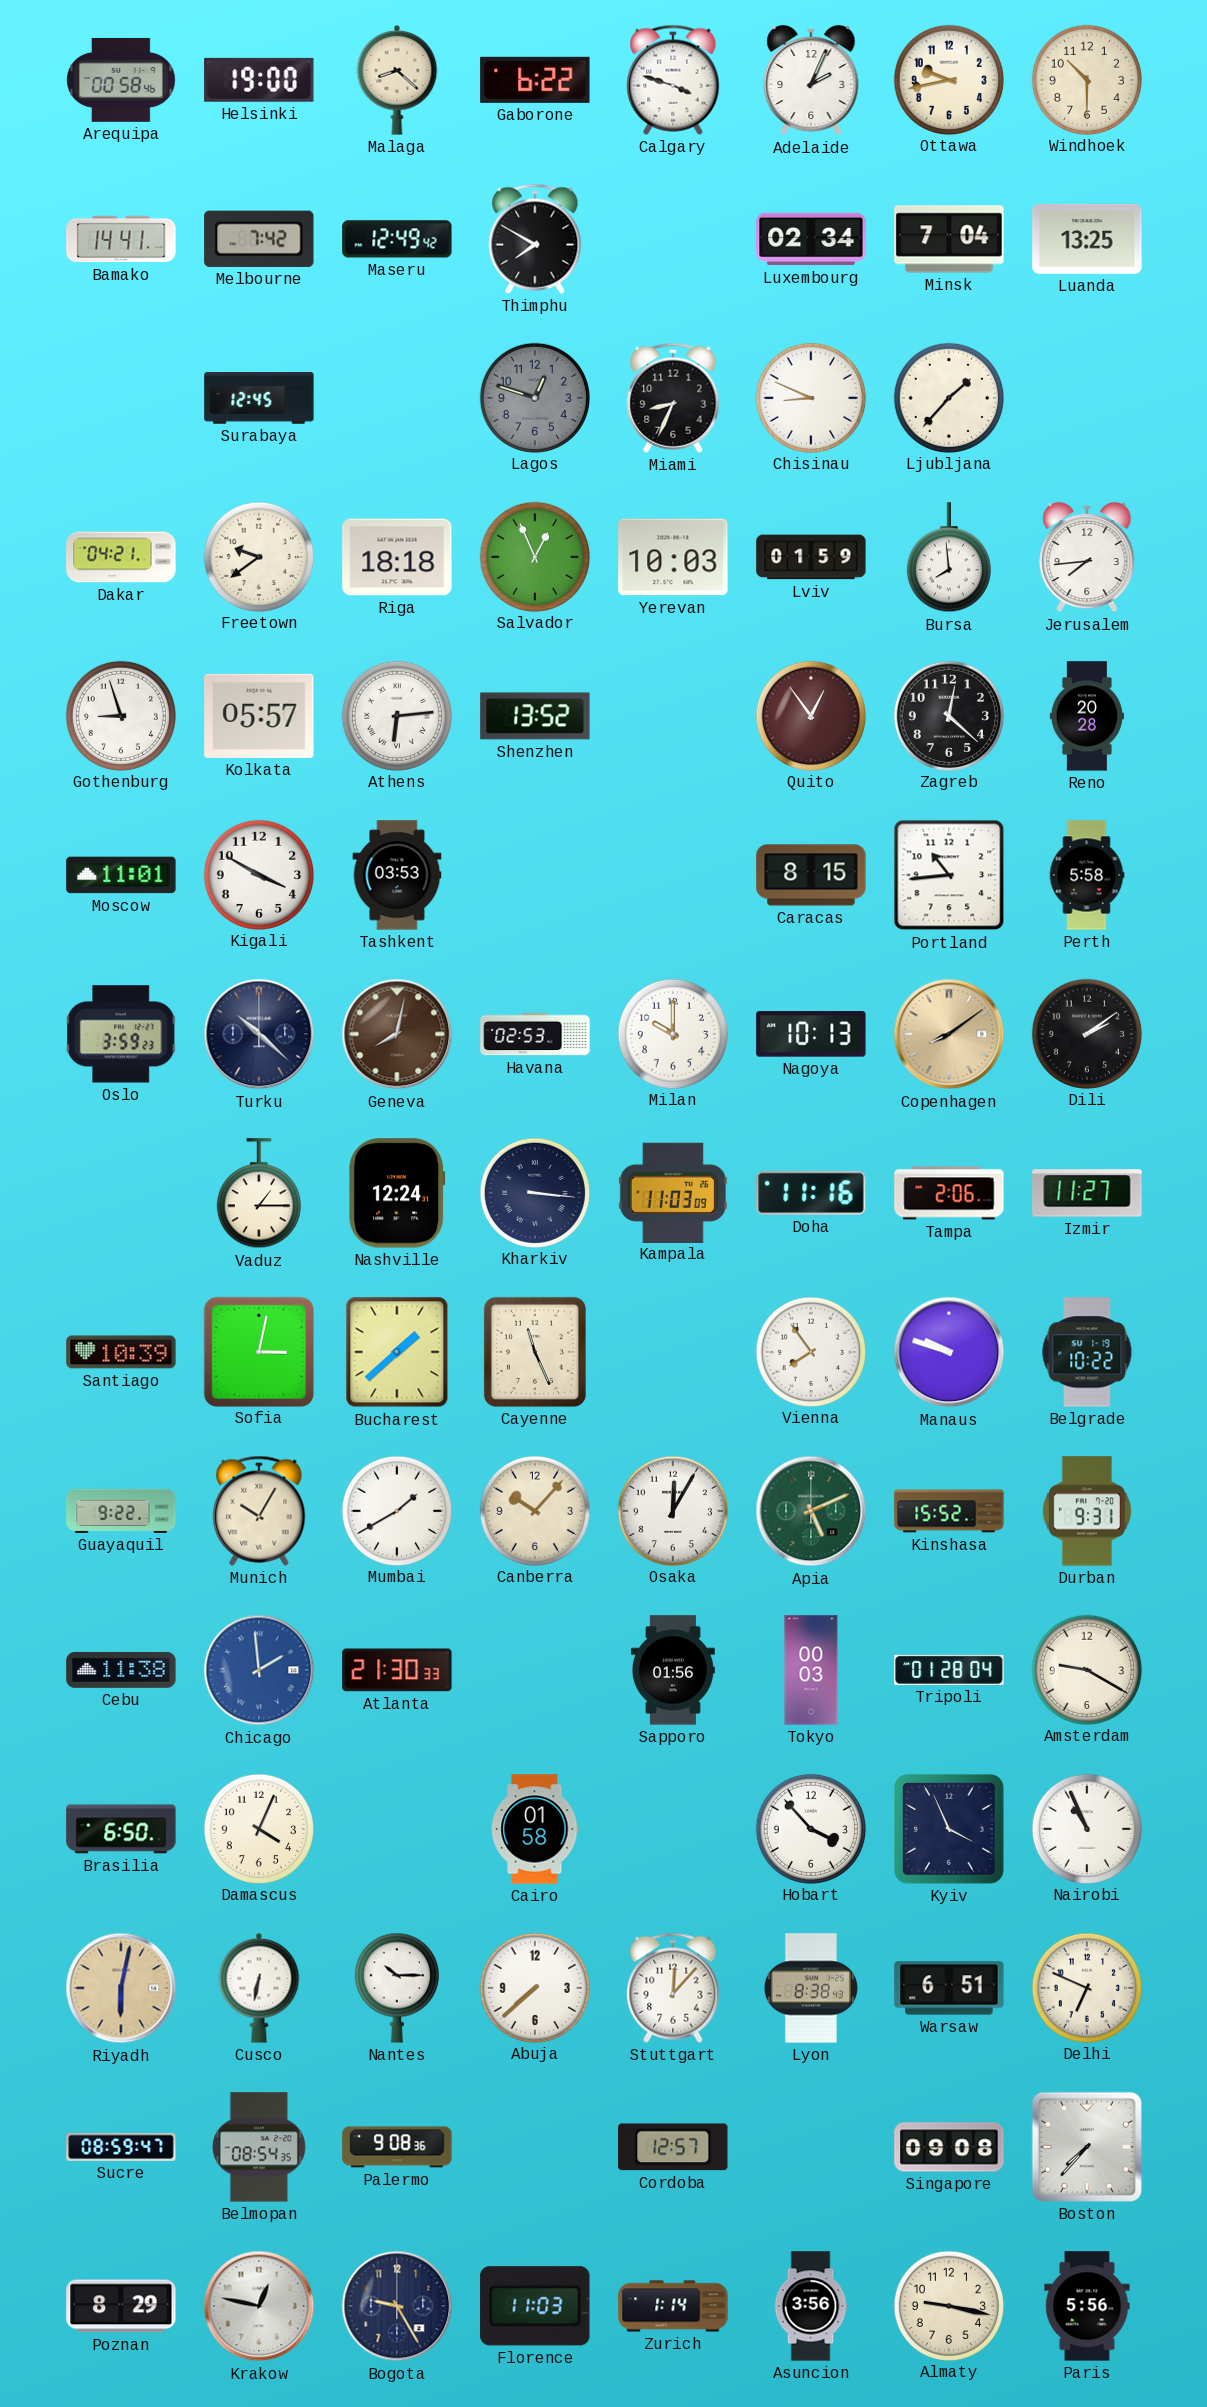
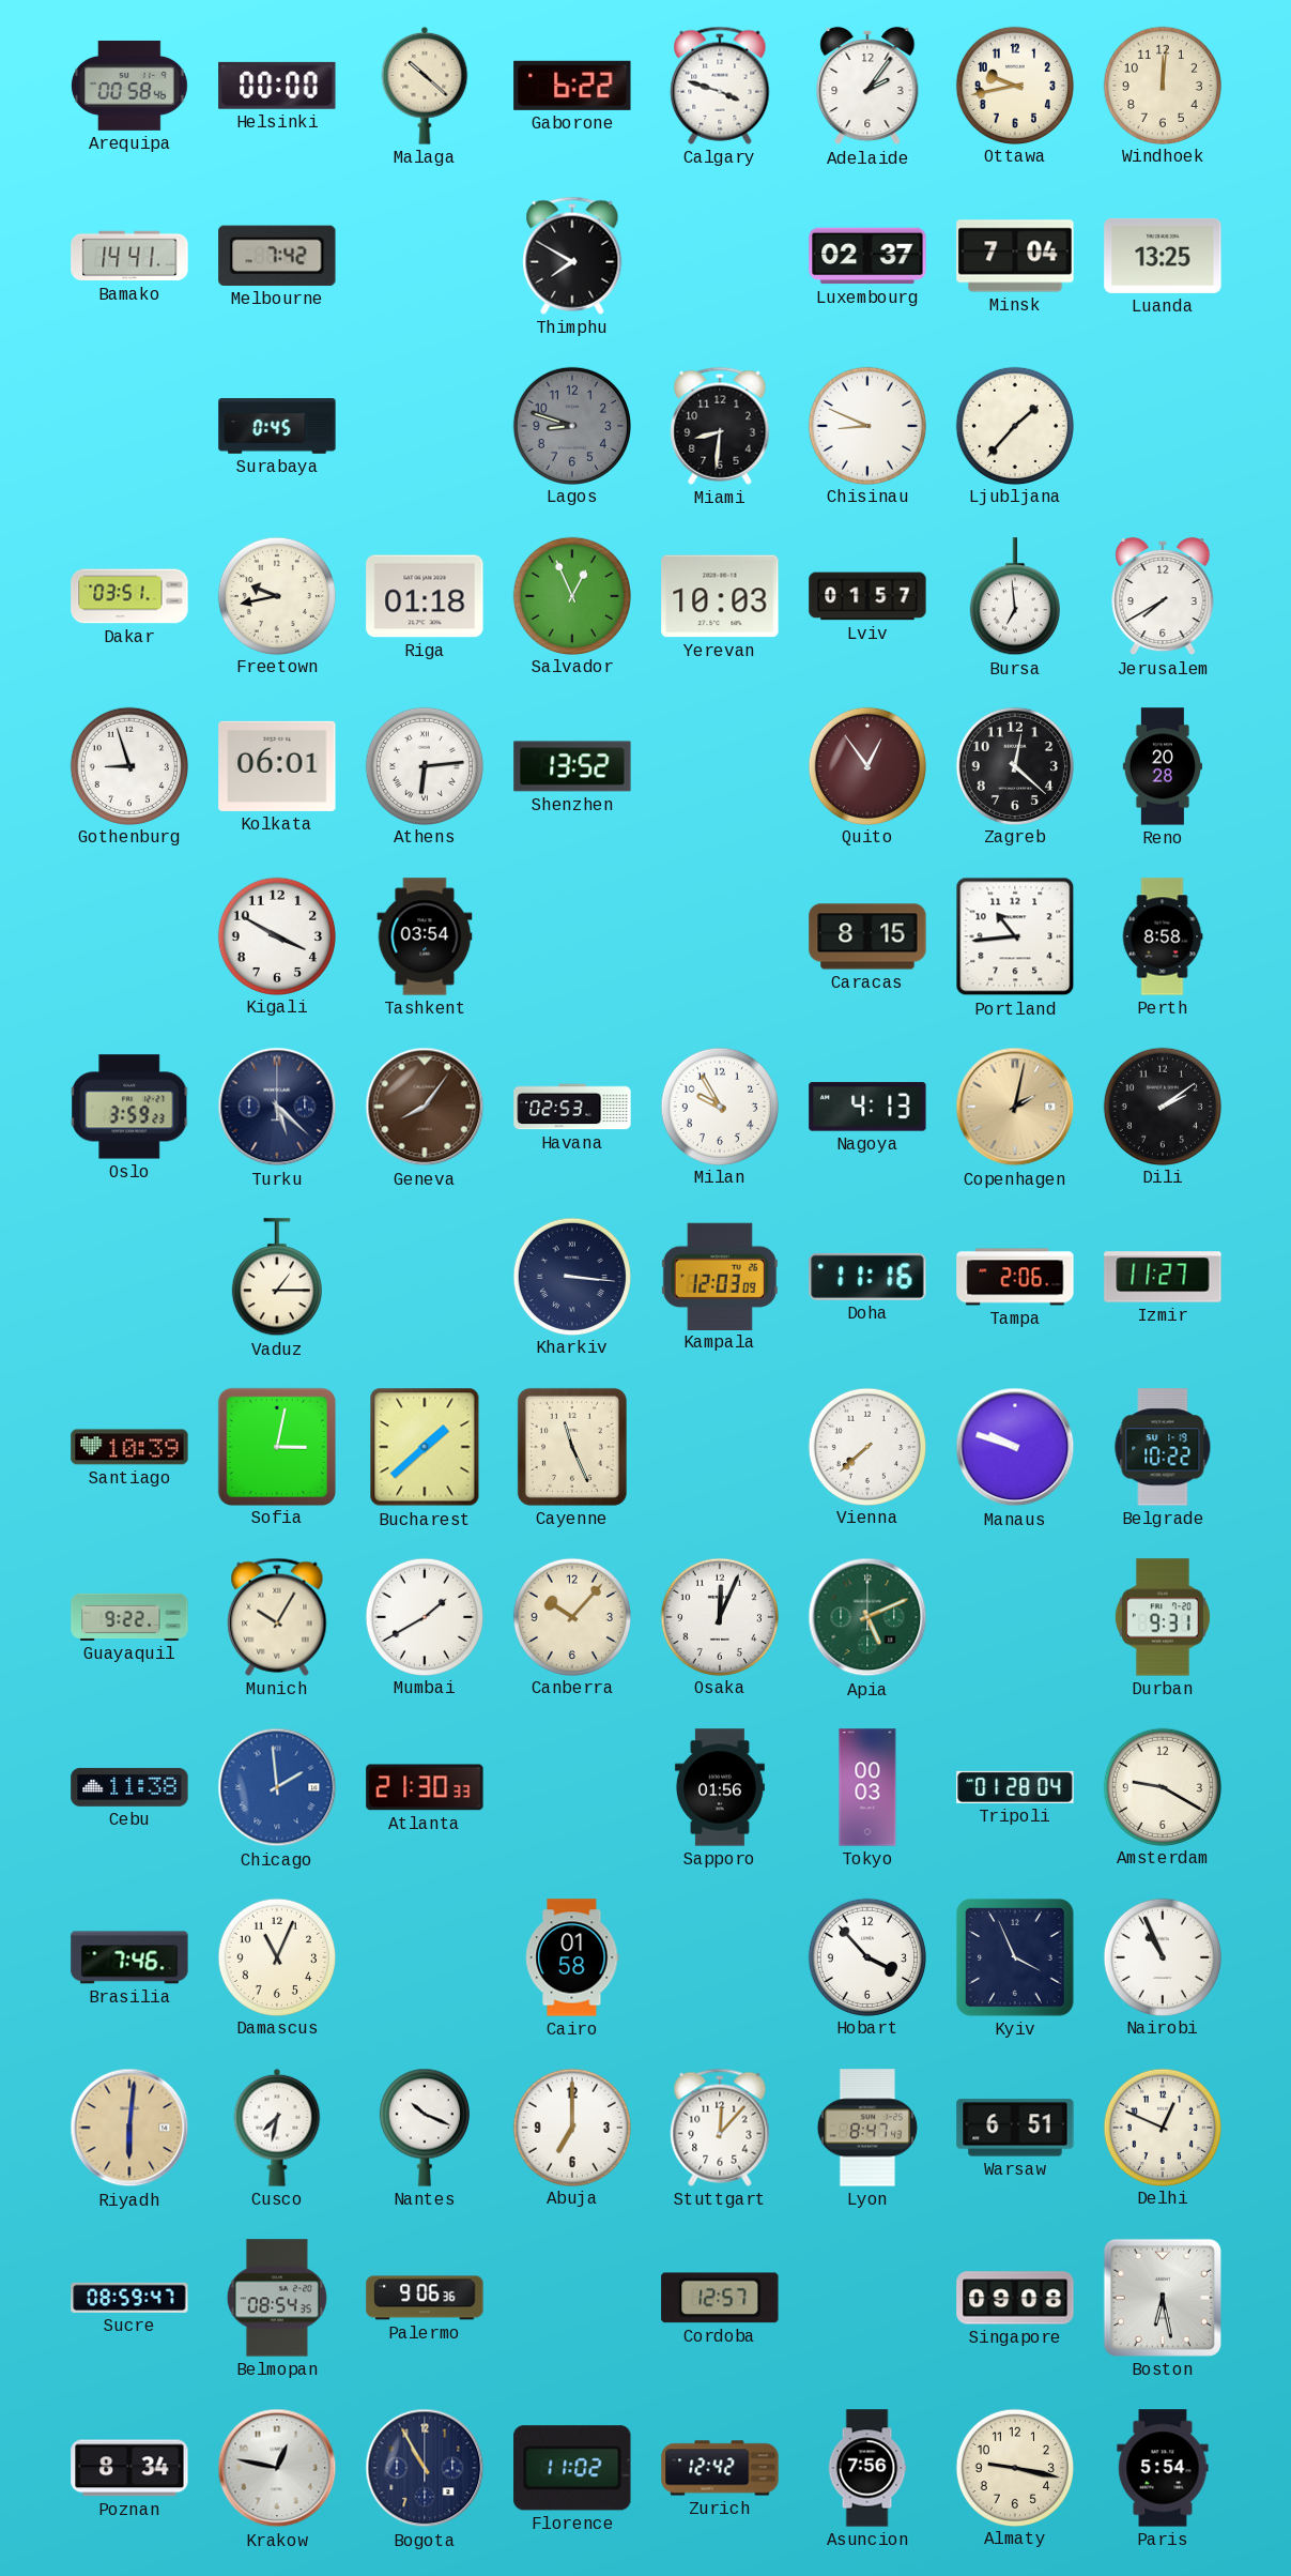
Helsinki: 19:00 -> 00:00
Malaga: 8:22 -> 10:22
Adelaide: 2:04 -> 2:06
Windhoek: 10:30 -> 12:01
Maseru: 12:49 -> none
Luxembourg: 02:34 -> 02:37
Surabaya: 12:45 -> 0:45
Lagos: 12:48 -> 8:48
Miami: 8:34 -> 8:31
Dakar: 04:21 -> 03:51
Freetown: 9:39 -> 9:43
Riga: 18:18 -> 01:18
Lviv: 01:59 -> 01:57
Bursa: 7:59 -> 6:59
Jerusalem: 7:44 -> 7:40
Kolkata: 05:57 -> 06:01
Moscow: 11:01 -> none
Tashkent: 03:53 -> 03:54
Perth: 5:58 -> 8:58
Turku: 10:22 -> 5:22
Geneva: 8:02 -> 8:06
Milan: 10:00 -> 9:55
Nagoya: 10:13 -> 4:13
Copenhagen: 8:09 -> 2:02
Nashville: 12:24 -> none
Kampala: 11:03 -> 12:03
Vienna: 7:54 -> 7:38
Osaka: 12:05 -> 12:04
Kinshasa: 15:52 -> none
Brasilia: 6:50 -> 7:46
Damascus: 4:04 -> 11:04
Riyadh: 6:02 -> 6:01
Cusco: 6:32 -> 7:32
Nantes: 10:15 -> 10:19
Abuja: 7:38 -> 7:00
Lyon: 8:38 -> 8:47
Delhi: 6:49 -> 12:49
Palermo: 9:08 -> 9:06
Boston: 7:37 -> 6:28
Poznan: 8:29 -> 8:34
Bogota: 9:25 -> 10:55
Florence: 11:03 -> 11:02
Zurich: 1:14 -> 12:42
Asuncion: 3:56 -> 7:56
Paris: 5:56 -> 5:54
